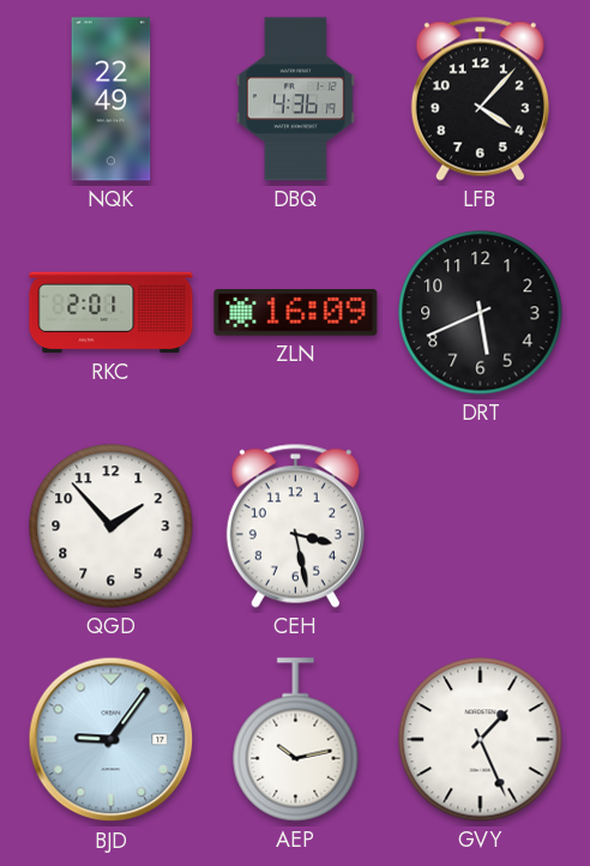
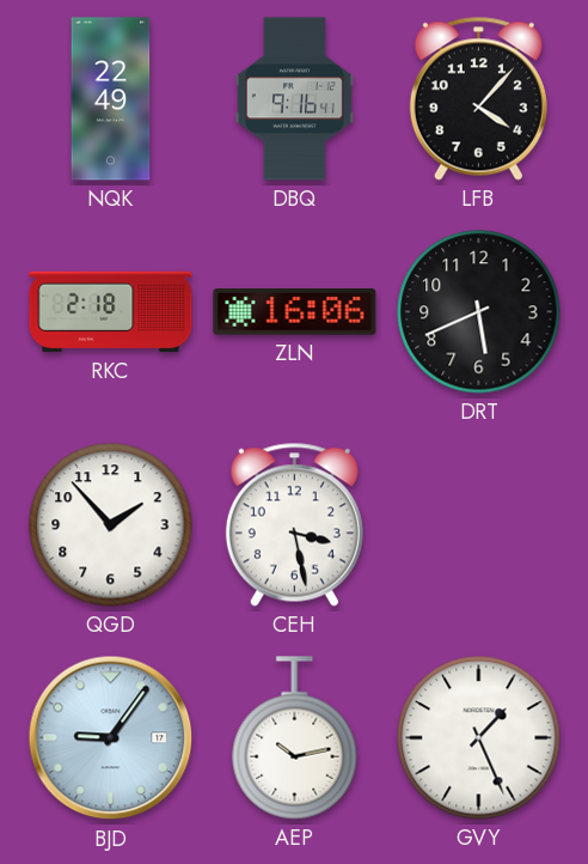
DBQ: 4:36 -> 9:16
RKC: 2:01 -> 2:18
ZLN: 16:09 -> 16:06
